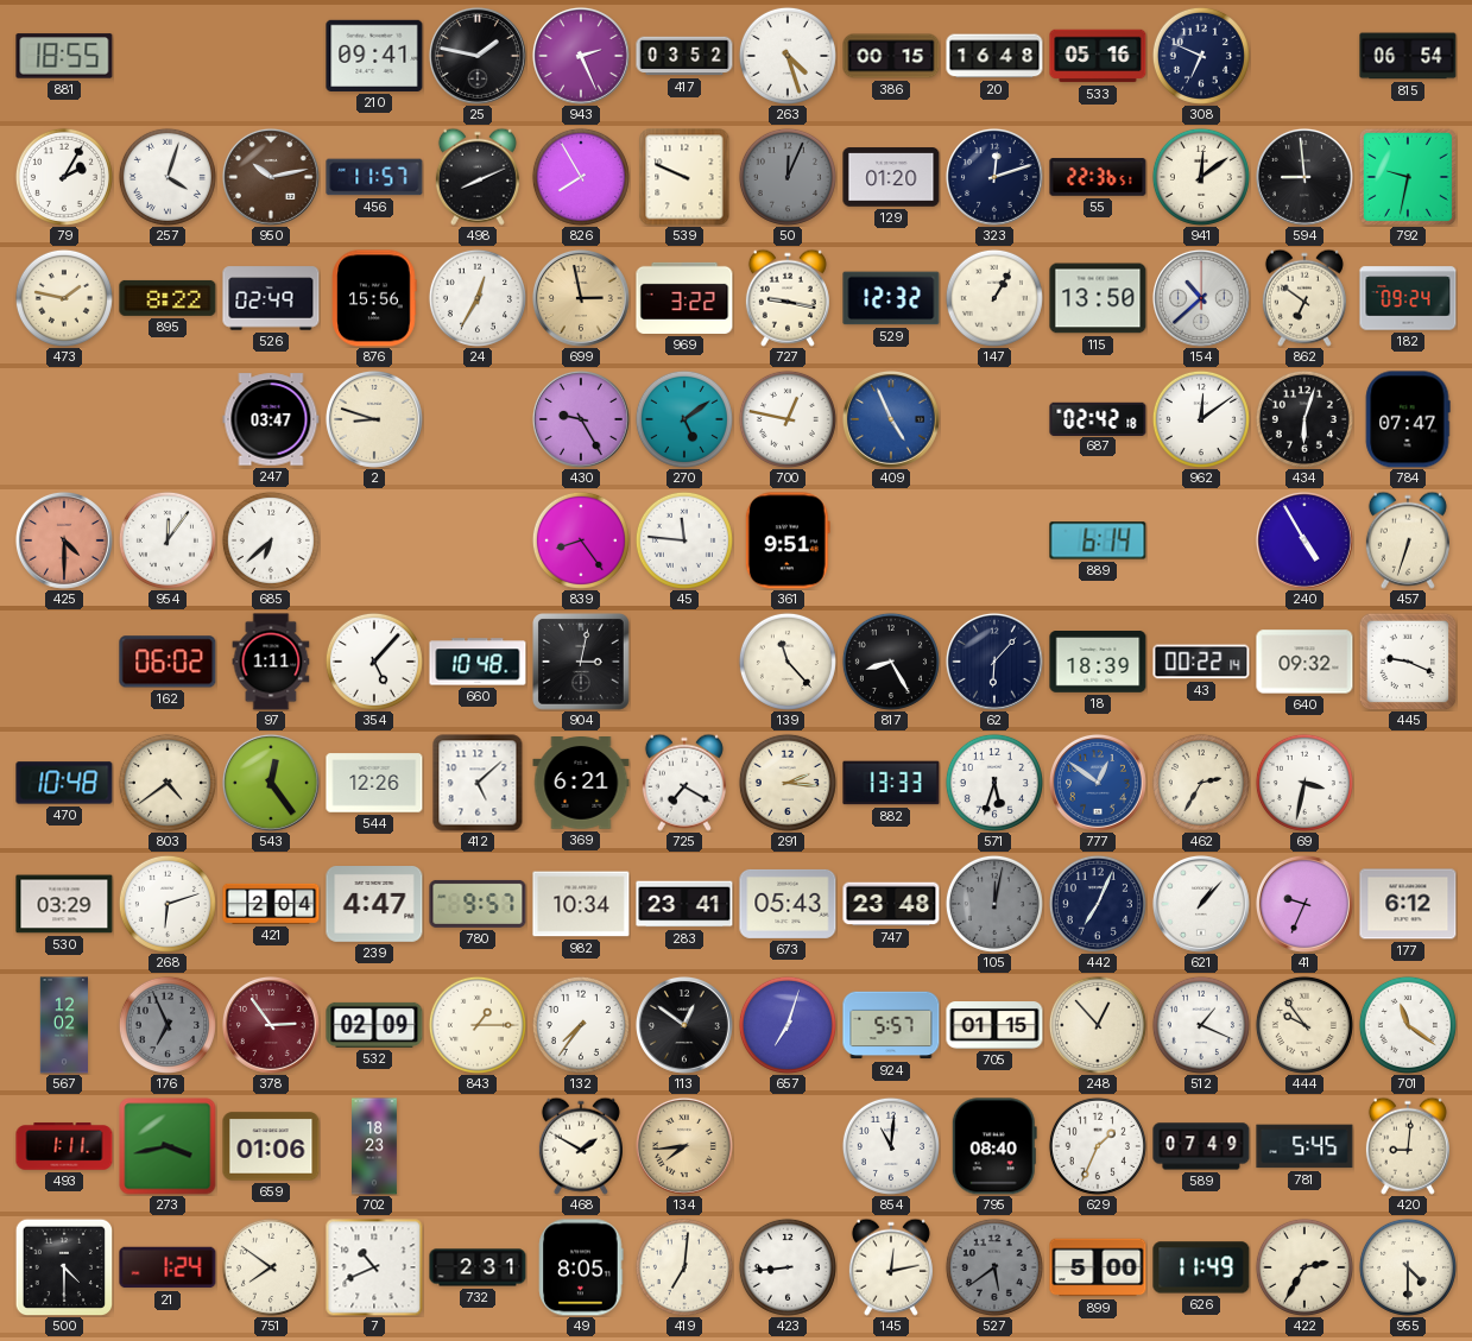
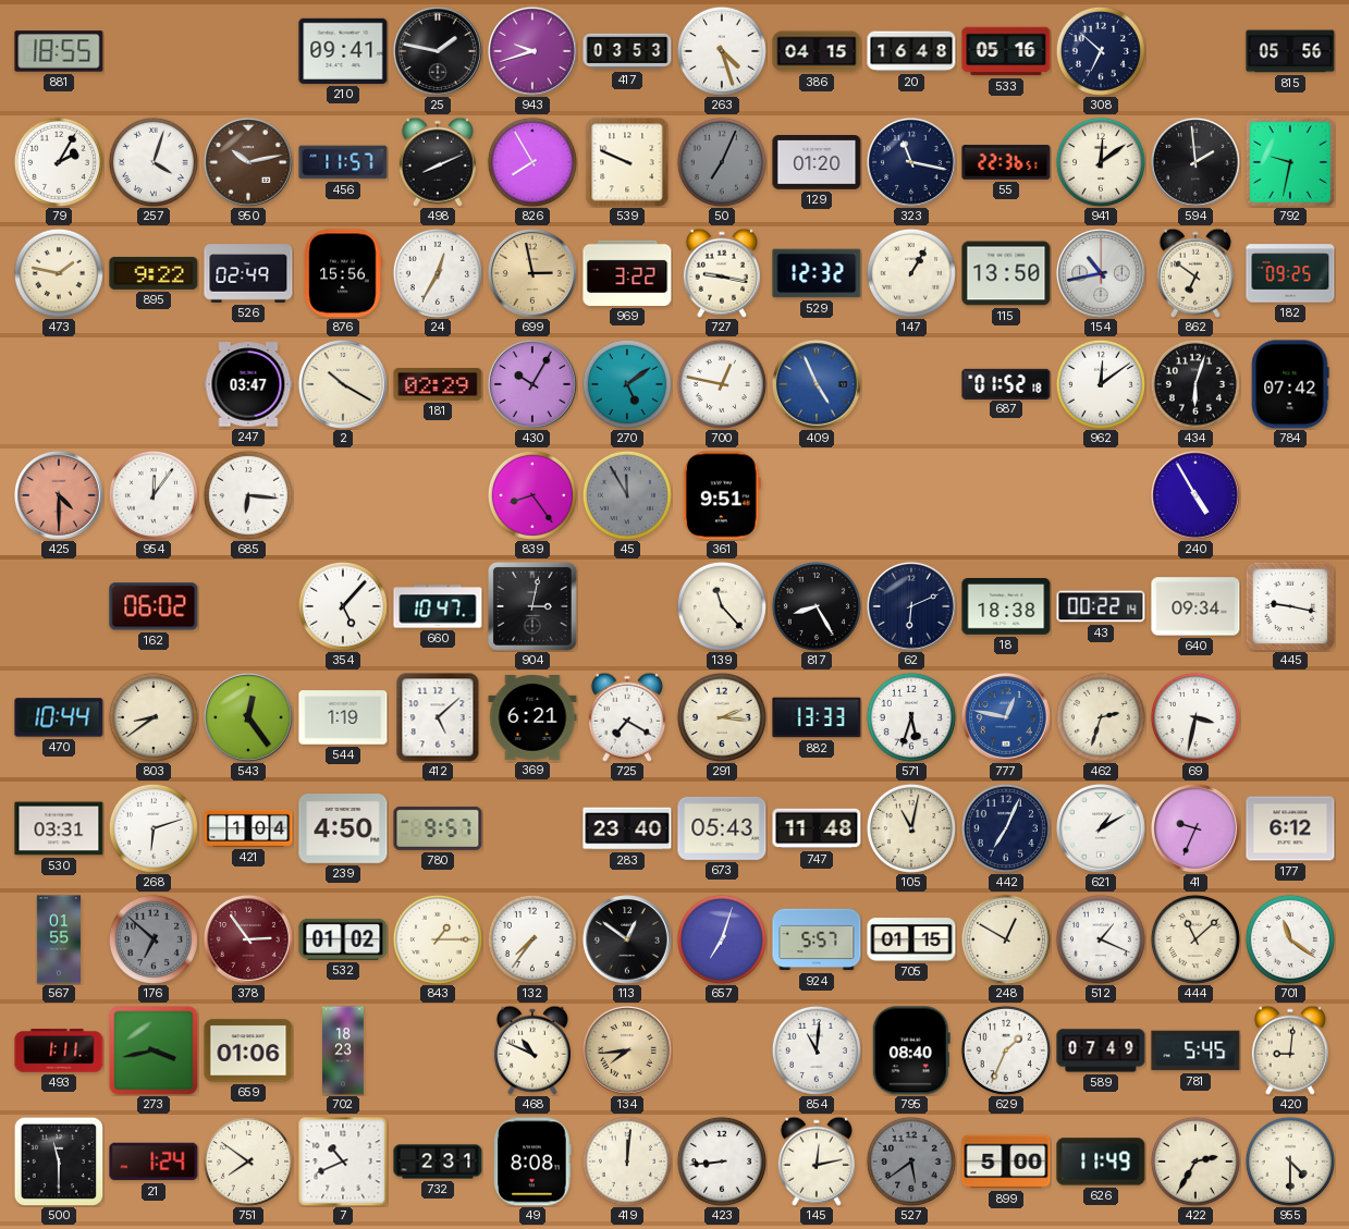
943: 2:26 -> 9:42
417: 03:52 -> 03:53
386: 00:15 -> 04:15
308: 6:49 -> 6:52
815: 06:54 -> 05:56
50: 12:04 -> 7:04
323: 12:12 -> 11:17
594: 8:59 -> 1:59
895: 8:22 -> 9:22
154: 10:38 -> 10:43
182: 09:24 -> 09:25
2: 8:48 -> 10:20
181: none -> 02:29
430: 9:25 -> 10:05
687: 02:42 -> 01:52
784: 07:47 -> 07:42
685: 6:38 -> 6:16
45: 11:46 -> 11:55
45 dial: white -> grey
889: 6:14 -> none
457: 6:33 -> none
97: 1:11 -> none
660: 10:48 -> 10:47
62: 6:07 -> 6:11
18: 18:39 -> 18:38
640: 09:32 -> 09:34
445: 9:19 -> 9:17
470: 10:48 -> 10:44
803: 4:39 -> 8:39
544: 12:26 -> 1:19
777: 12:51 -> 12:47
462: 2:35 -> 2:33
530: 03:29 -> 03:31
421: 2:04 -> 1:04
239: 4:47 -> 4:50
982: 10:34 -> none
283: 23:41 -> 23:40
747: 23:48 -> 11:48
105: 12:02 -> 11:02
105 dial: grey -> cream
621: 1:07 -> 1:10
567: 12:02 -> 01:55
176: 6:56 -> 6:52
532: 02:09 -> 01:02
248: 12:53 -> 12:50
444: 9:54 -> 11:08
468: 1:50 -> 10:49
500: 4:30 -> 11:30
49: 8:05 -> 8:08
419: 7:01 -> 12:01
